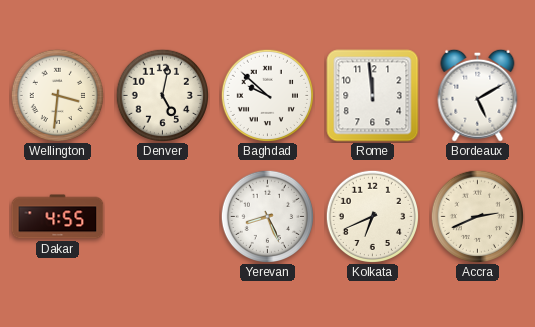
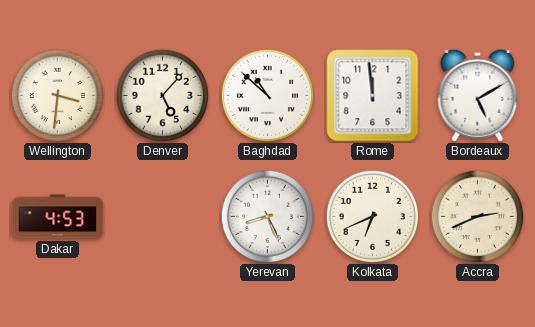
Denver: 5:02 -> 5:07
Baghdad: 9:52 -> 10:52
Dakar: 4:55 -> 4:53
